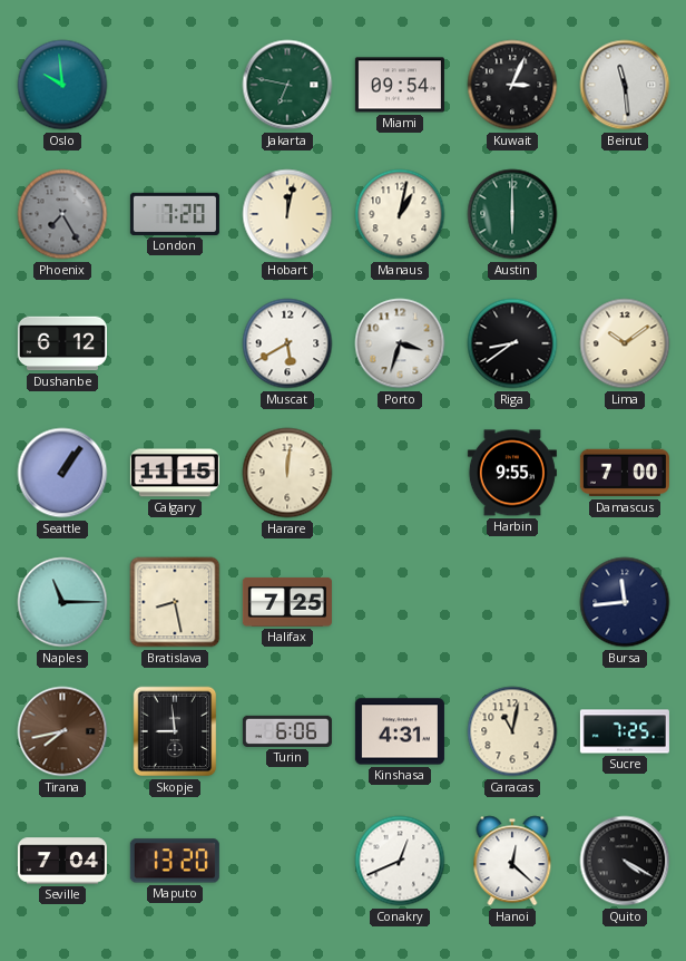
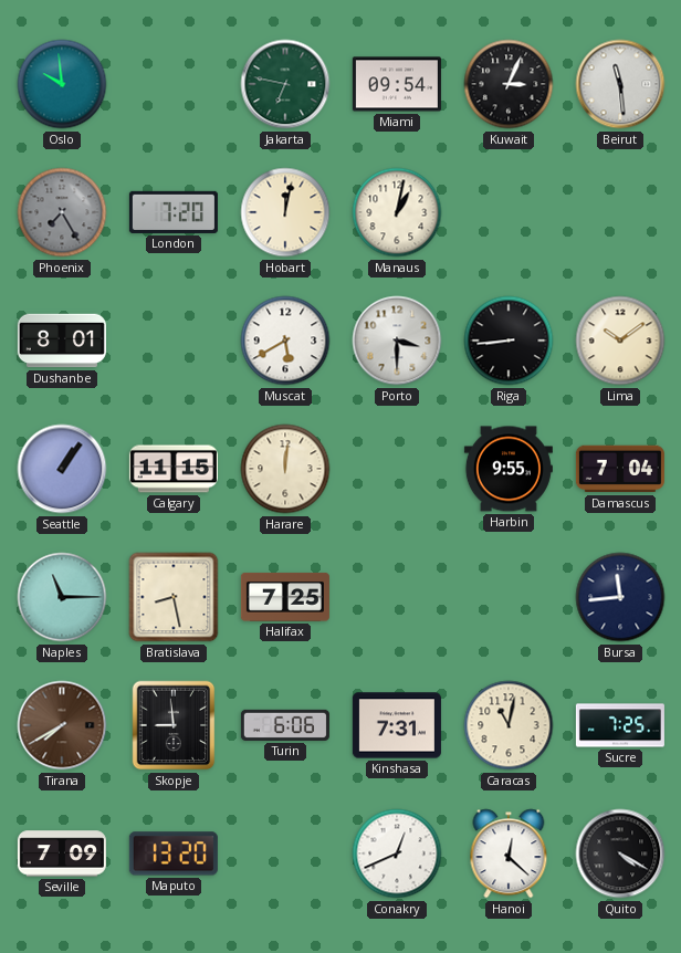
Austin: 6:00 -> none
Dushanbe: 6:12 -> 8:01
Porto: 3:33 -> 3:30
Riga: 8:39 -> 8:44
Damascus: 7:00 -> 7:04
Tirana: 7:43 -> 7:40
Kinshasa: 4:31 -> 7:31
Seville: 7:04 -> 7:09
